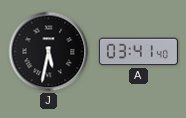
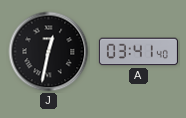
J: 5:32 -> 12:32
